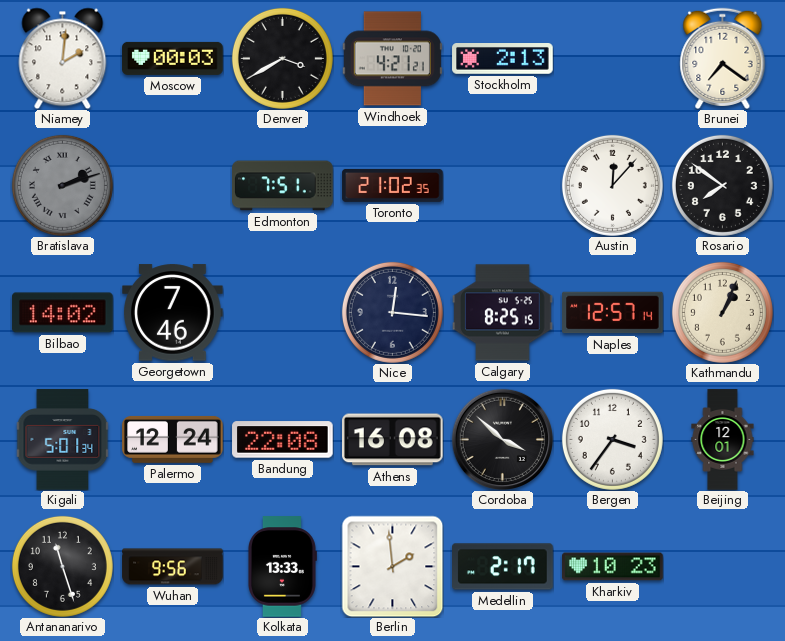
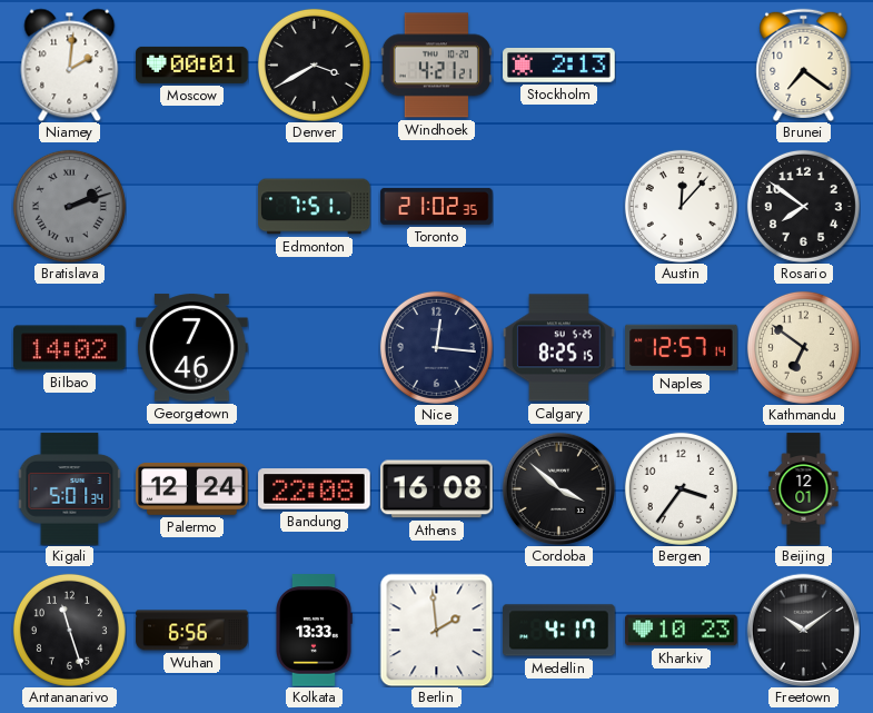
Moscow: 00:03 -> 00:01
Kathmandu: 1:04 -> 6:51
Wuhan: 9:56 -> 6:56
Medellin: 2:17 -> 4:17
Freetown: none -> 10:09
